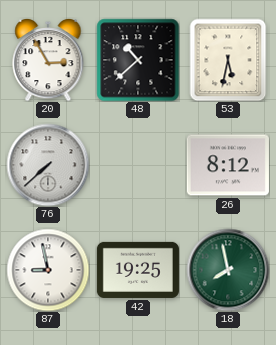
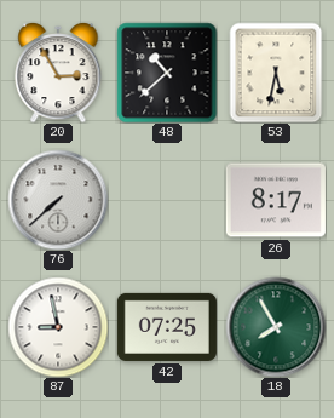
26: 8:12 -> 8:17
42: 19:25 -> 07:25
18: 7:58 -> 7:55
